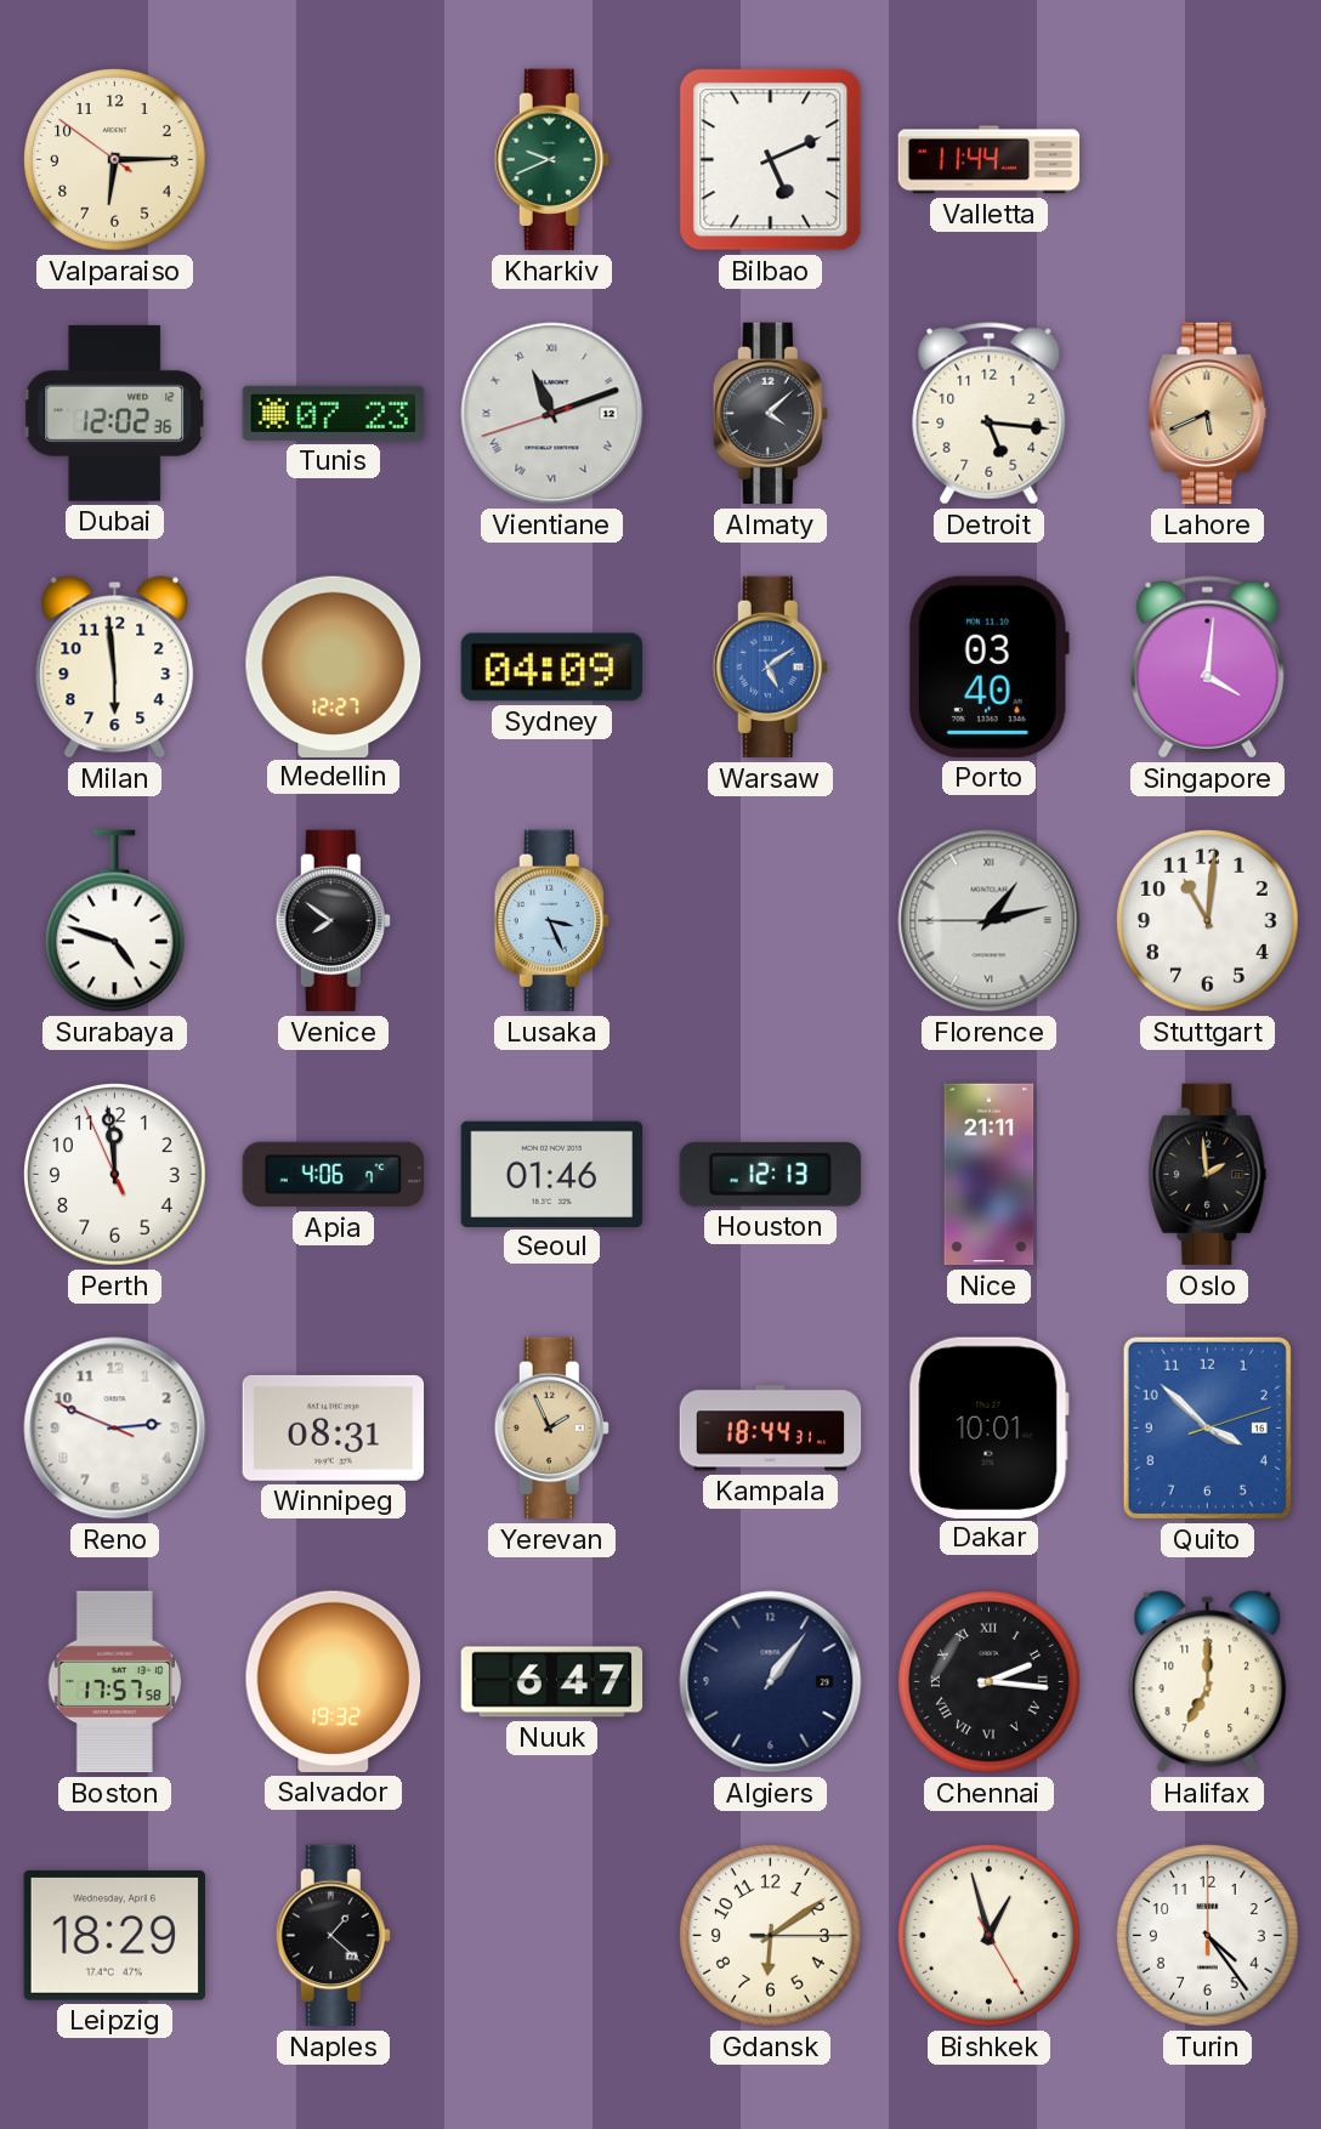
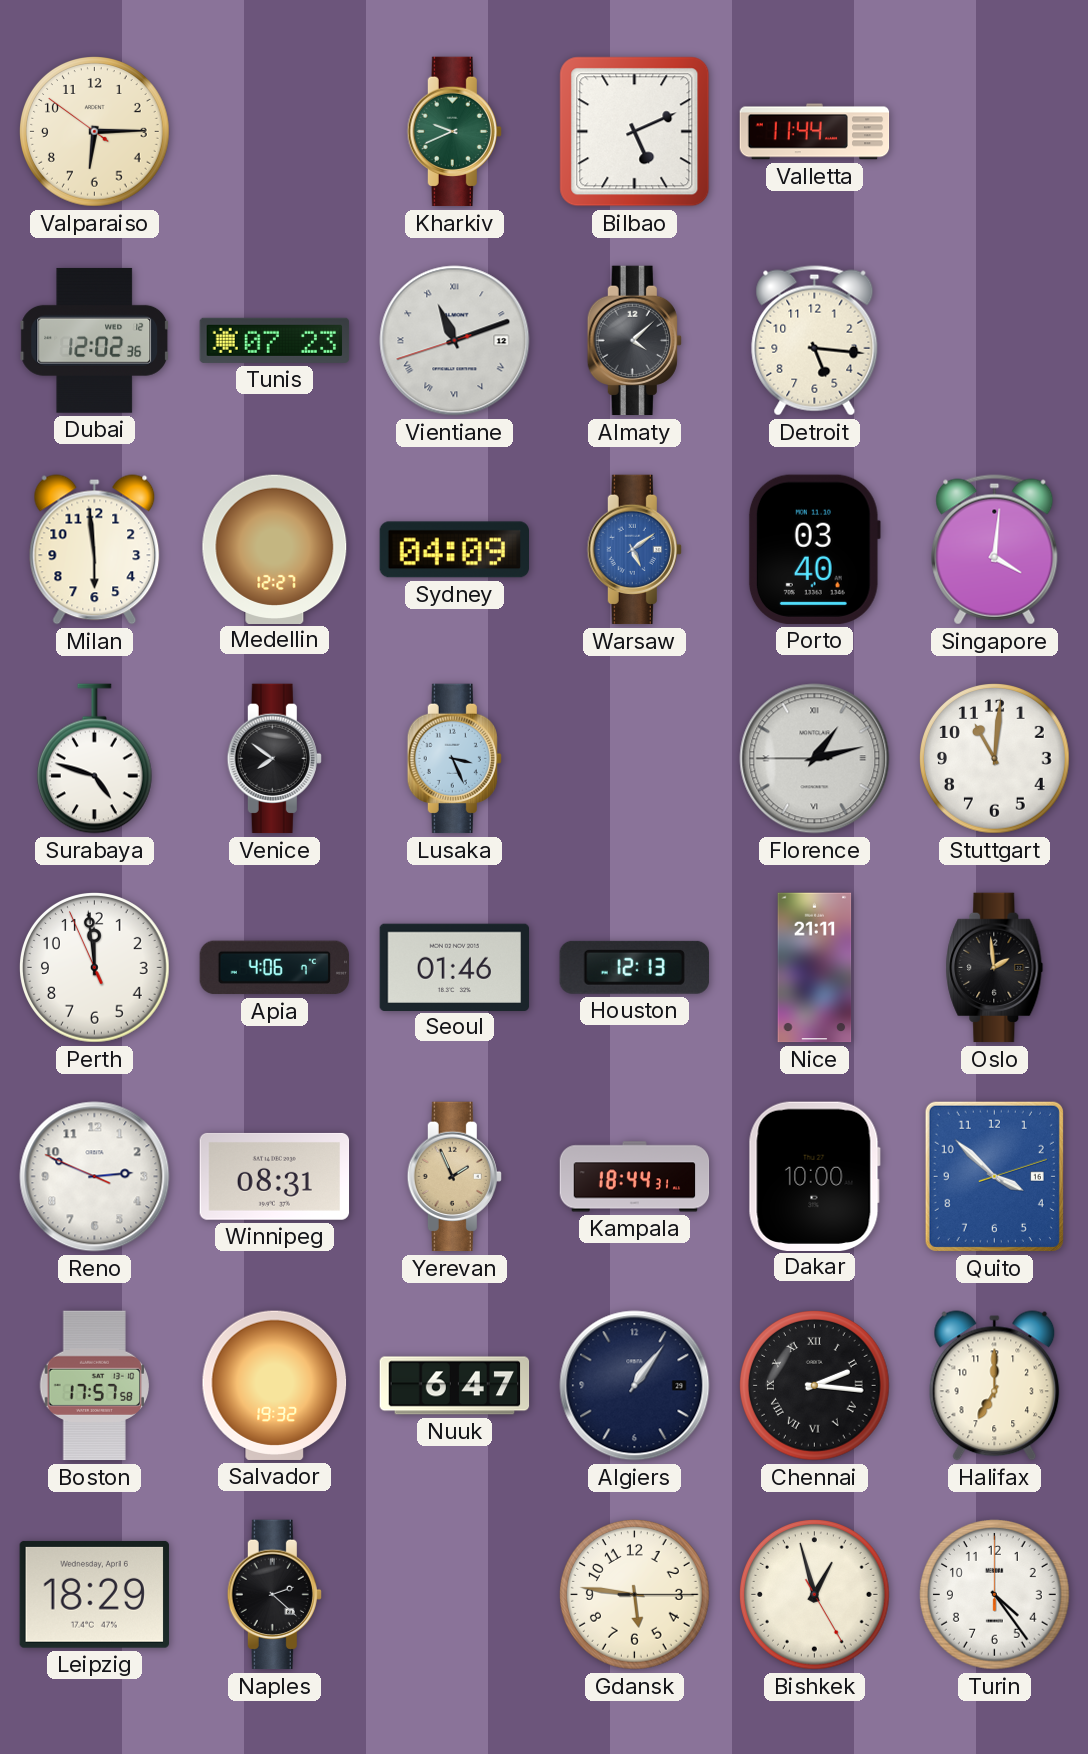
Lahore: 5:41 -> none
Dakar: 10:01 -> 10:00
Naples: 1:22 -> 2:22
Gdansk: 6:09 -> 5:46
